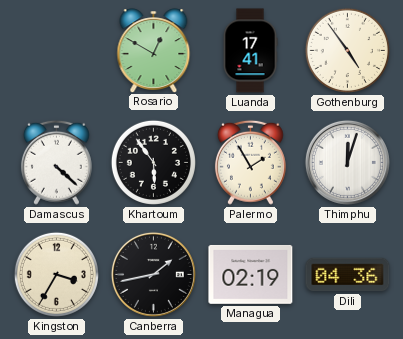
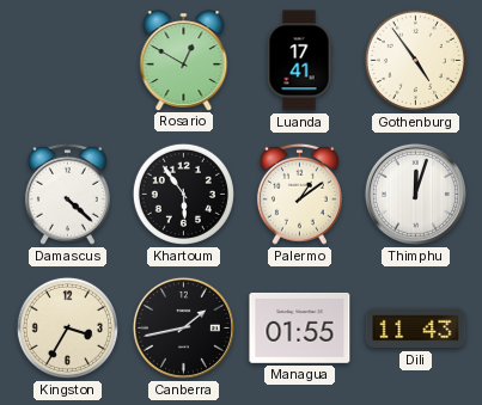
Palermo: 1:55 -> 1:09
Managua: 02:19 -> 01:55
Dili: 04:36 -> 11:43
